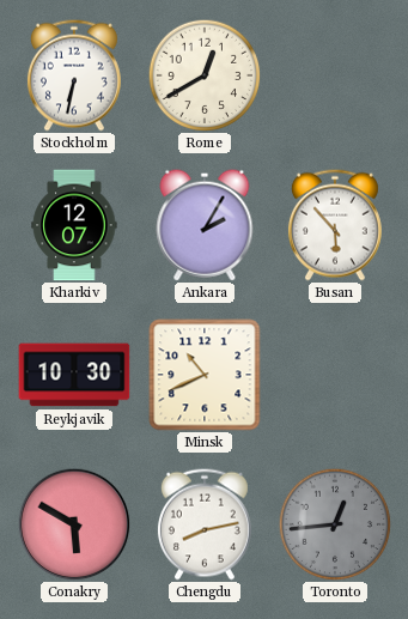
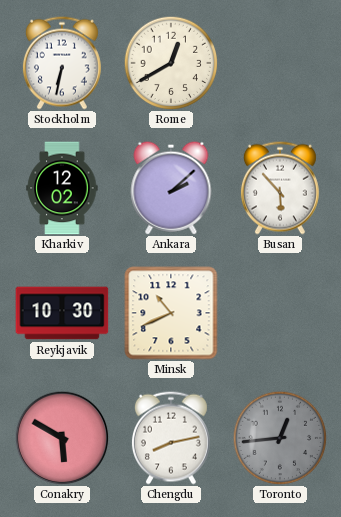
Kharkiv: 12:07 -> 12:02
Ankara: 2:05 -> 2:08
